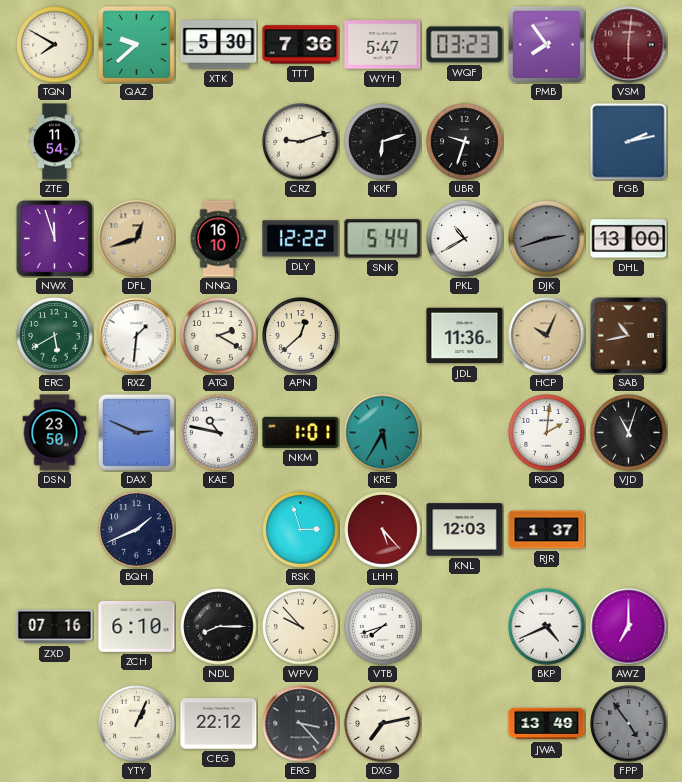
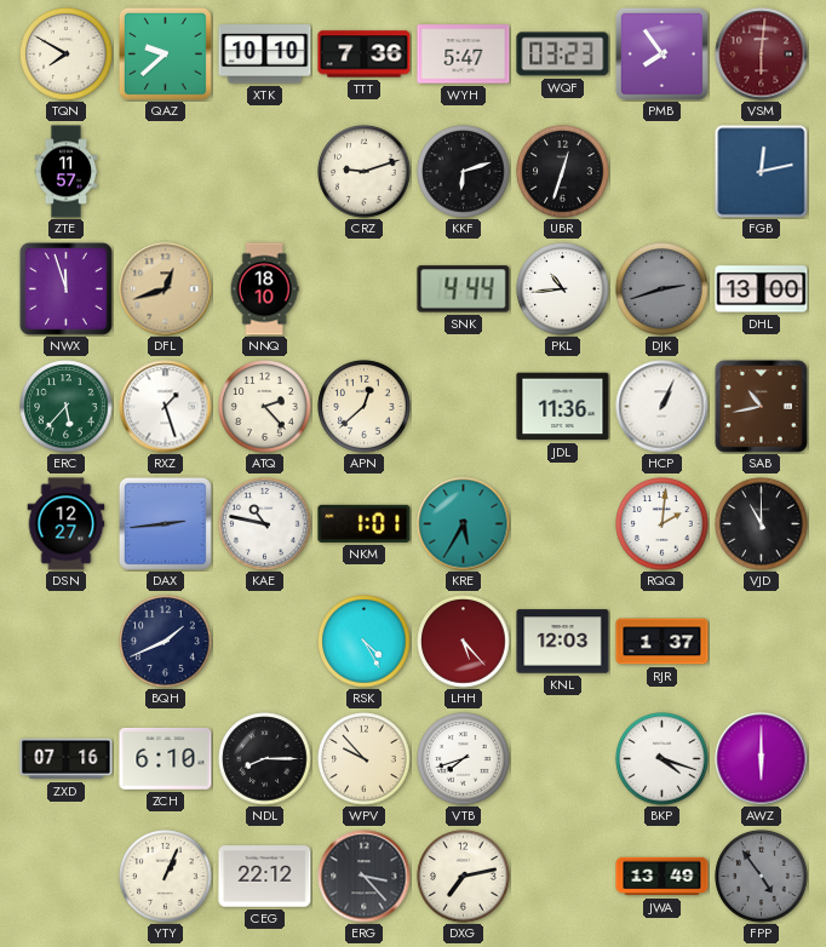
XTK: 5:30 -> 10:10
ZTE: 11:54 -> 11:57
UBR: 9:33 -> 12:33
FGB: 2:13 -> 12:13
NNQ: 16:10 -> 18:10
DLY: 12:22 -> none
SNK: 5:44 -> 4:44
PKL: 10:40 -> 10:44
ERC: 5:40 -> 5:37
RXZ: 1:31 -> 1:27
ATQ: 2:20 -> 2:23
HCP: 10:04 -> 1:04
HCP dial: champagne -> white
DSN: 23:50 -> 12:27
DAX: 2:49 -> 2:44
VJD: 11:03 -> 11:00
RSK: 2:57 -> 4:25
BKP: 4:41 -> 4:18
AWZ: 7:00 -> 6:00
